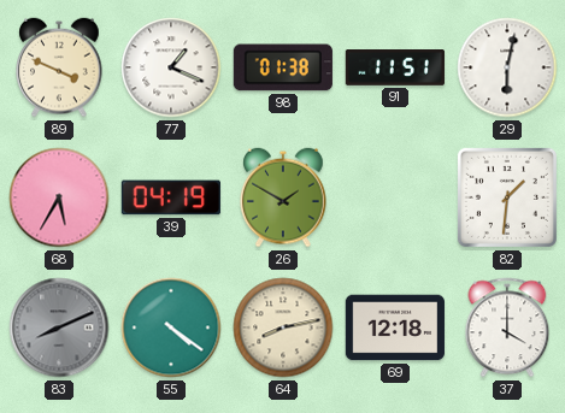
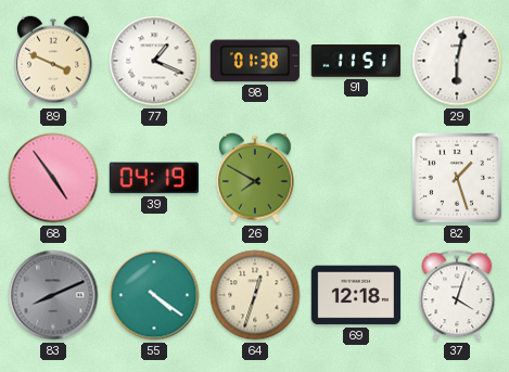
68: 5:35 -> 4:54
26: 1:50 -> 7:50
82: 1:31 -> 1:27
64: 8:13 -> 12:33
37: 4:00 -> 4:03
